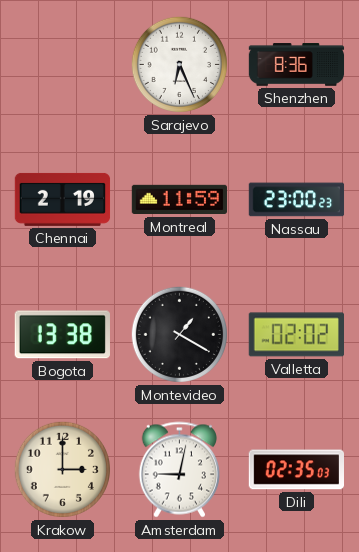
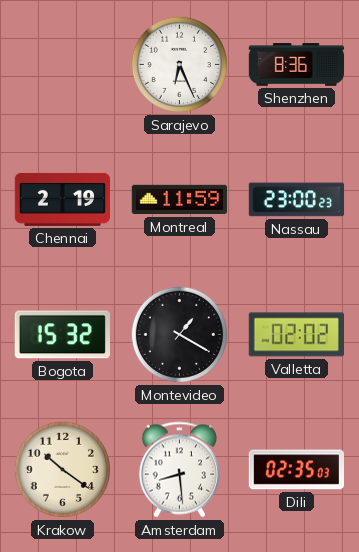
Bogota: 13:38 -> 15:32
Krakow: 3:00 -> 10:21
Amsterdam: 9:02 -> 8:29
